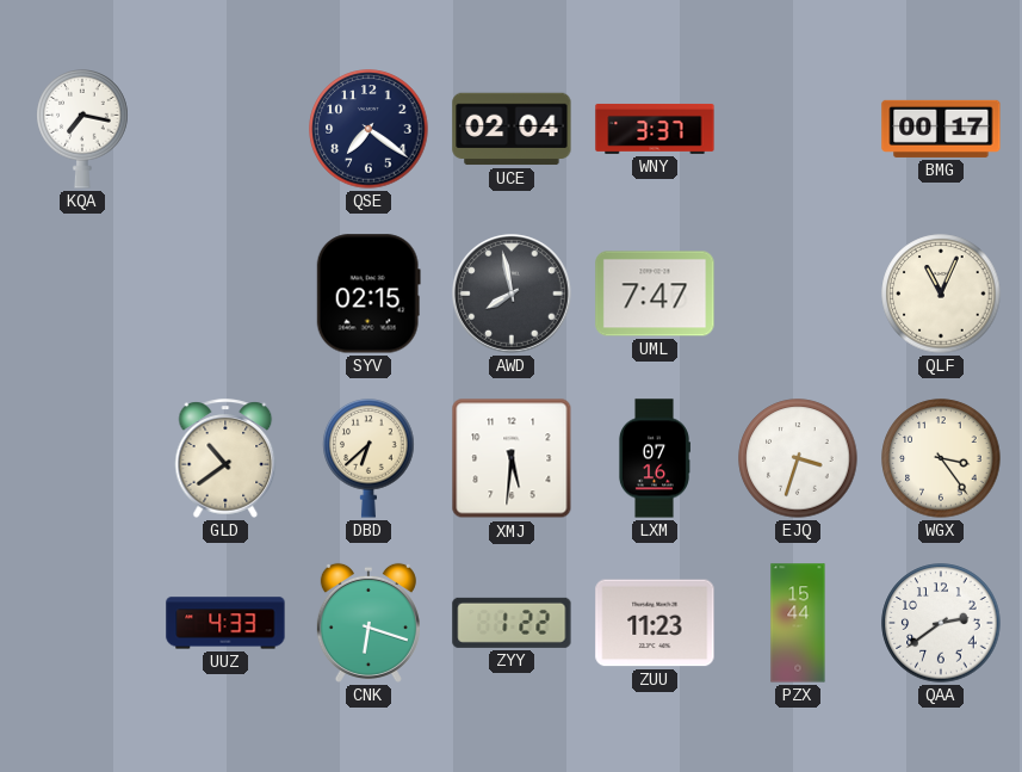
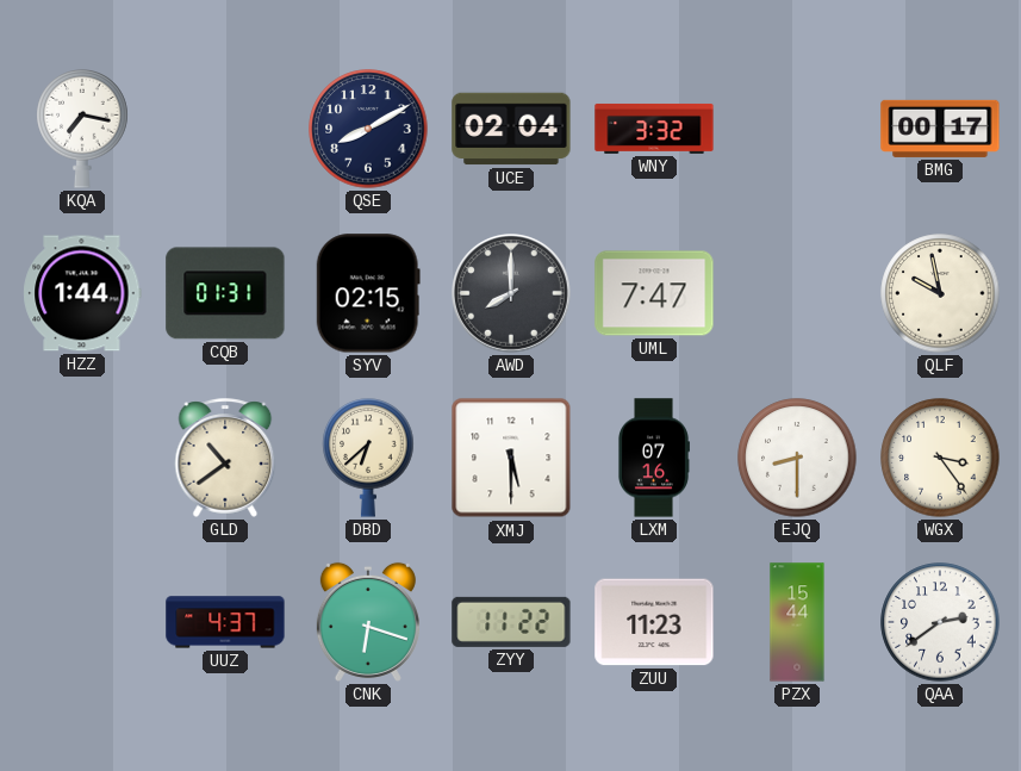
QSE: 7:21 -> 8:10
WNY: 3:37 -> 3:32
HZZ: none -> 1:44
CQB: none -> 01:31
AWD: 7:58 -> 8:00
QLF: 11:04 -> 9:58
XMJ: 5:31 -> 5:30
EJQ: 3:33 -> 8:30
UUZ: 4:33 -> 4:37
ZYY: 1:22 -> 11:22
